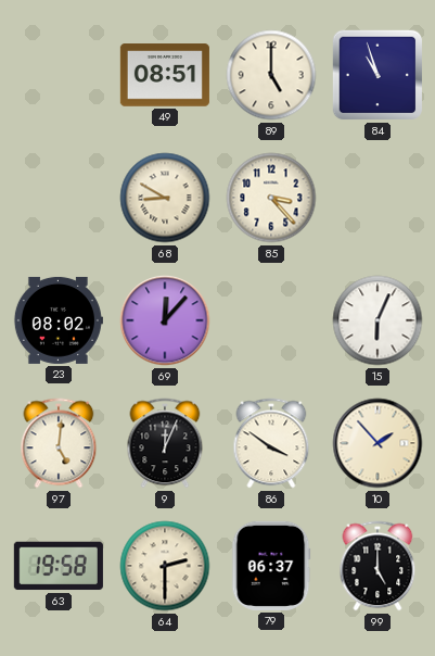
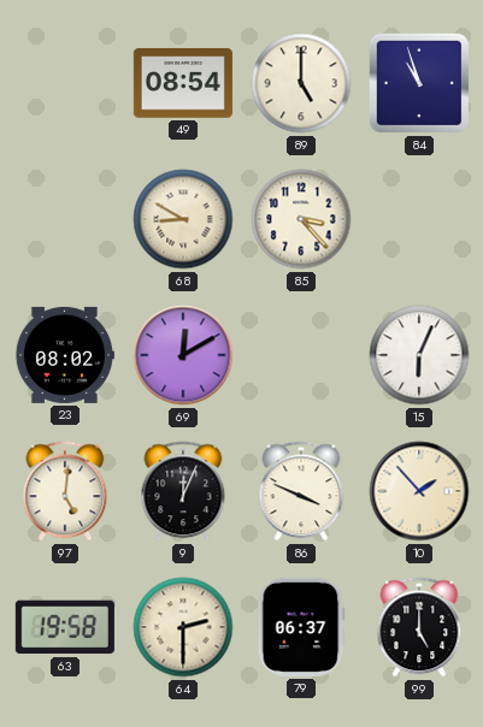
49: 08:51 -> 08:54
69: 12:07 -> 12:10
86: 3:51 -> 3:49
